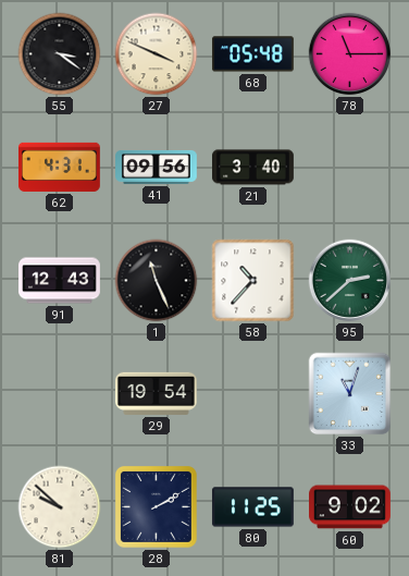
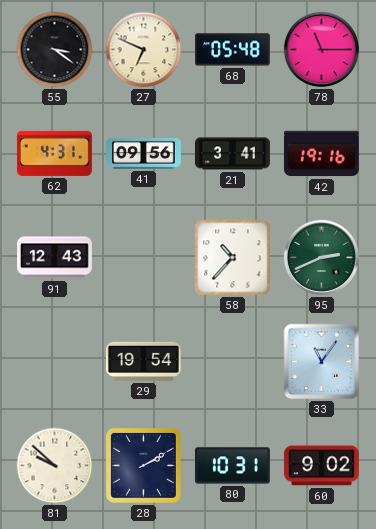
27: 3:49 -> 6:49
21: 3:40 -> 3:41
42: none -> 19:16
1: 11:26 -> none
95: 2:38 -> 2:41
33: 11:03 -> 11:06
80: 11:25 -> 10:31
